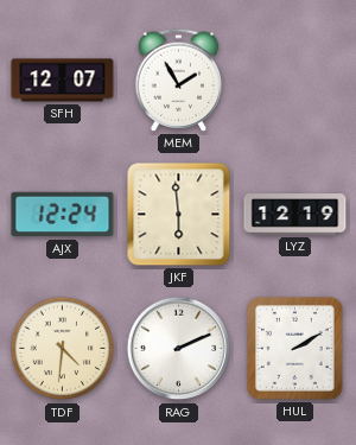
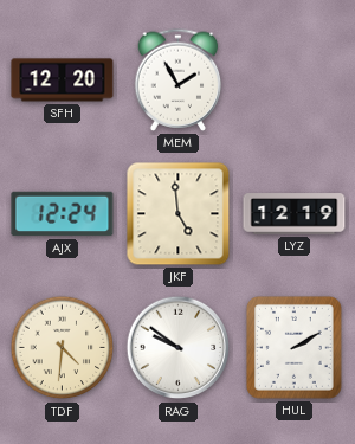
SFH: 12:07 -> 12:20
JKF: 5:59 -> 4:59
RAG: 2:11 -> 9:51
